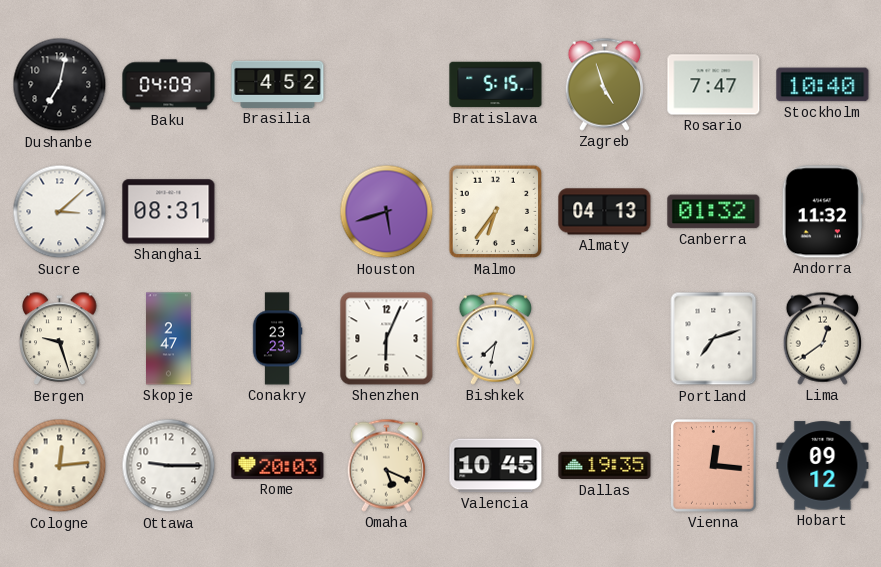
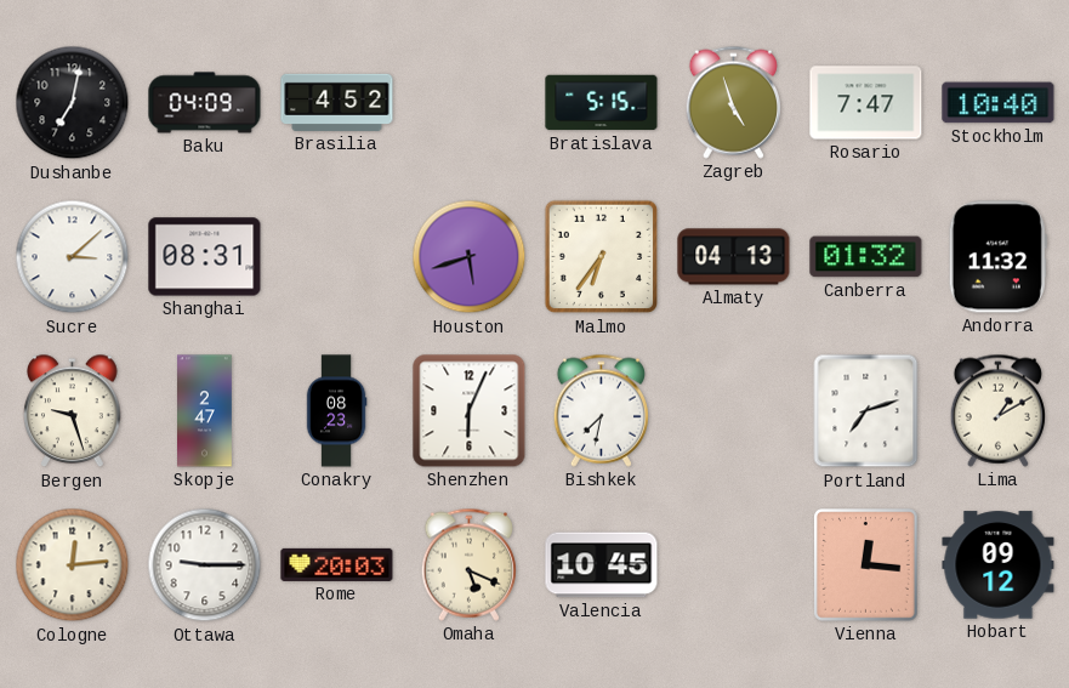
Conakry: 23:23 -> 08:23
Lima: 12:39 -> 1:10
Dallas: 19:35 -> none
